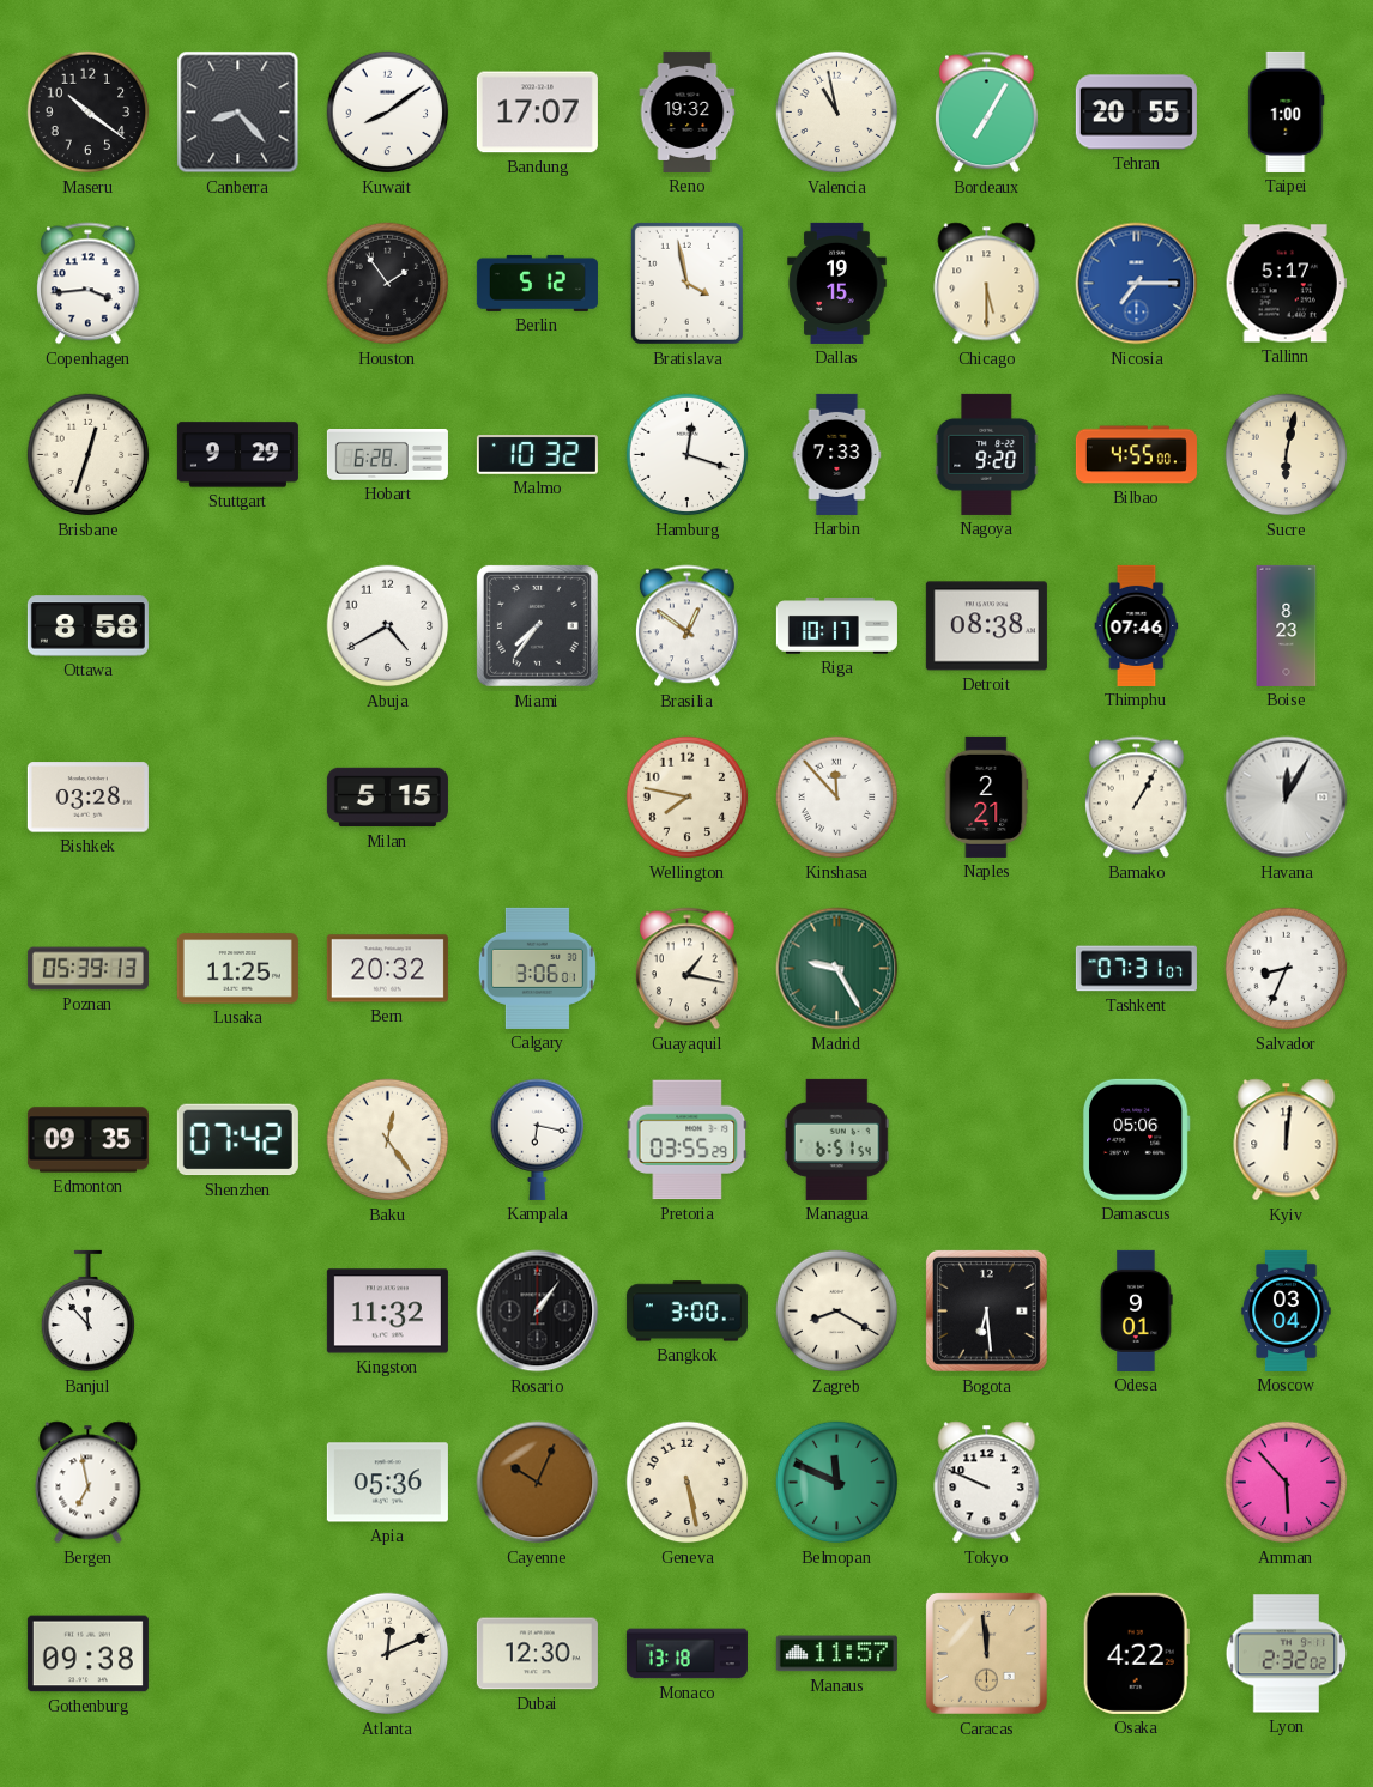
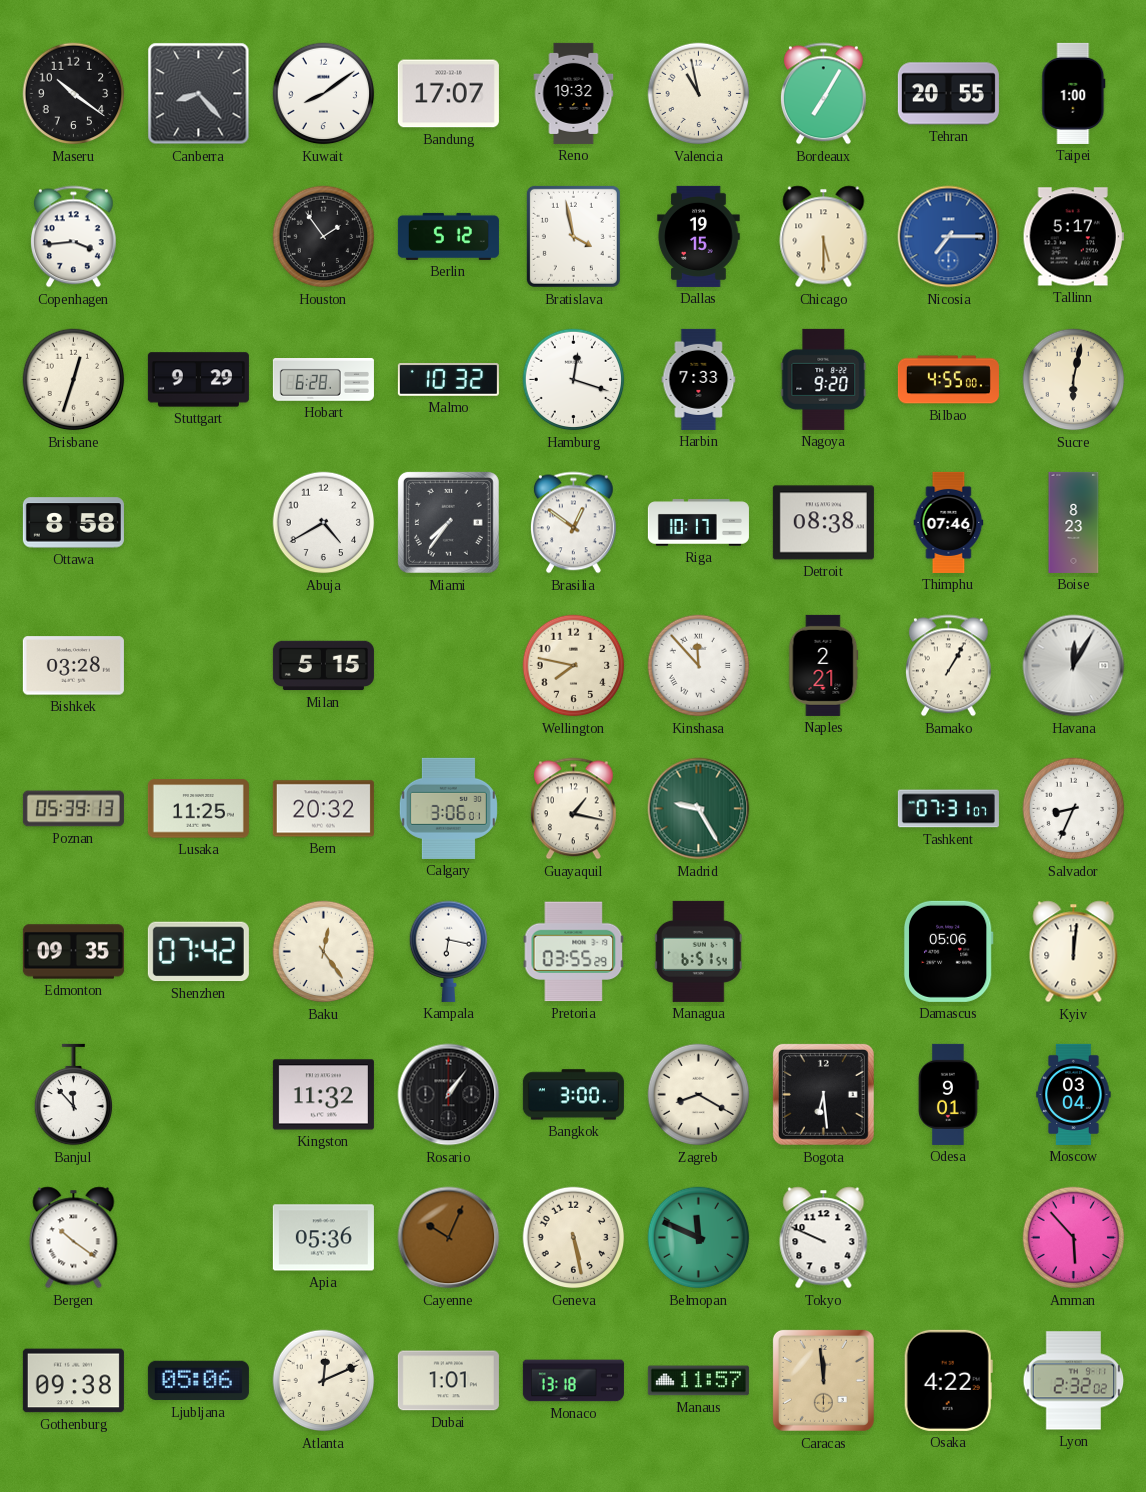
Bergen: 6:58 -> 10:21
Ljubljana: none -> 05:06
Dubai: 12:30 -> 1:01
